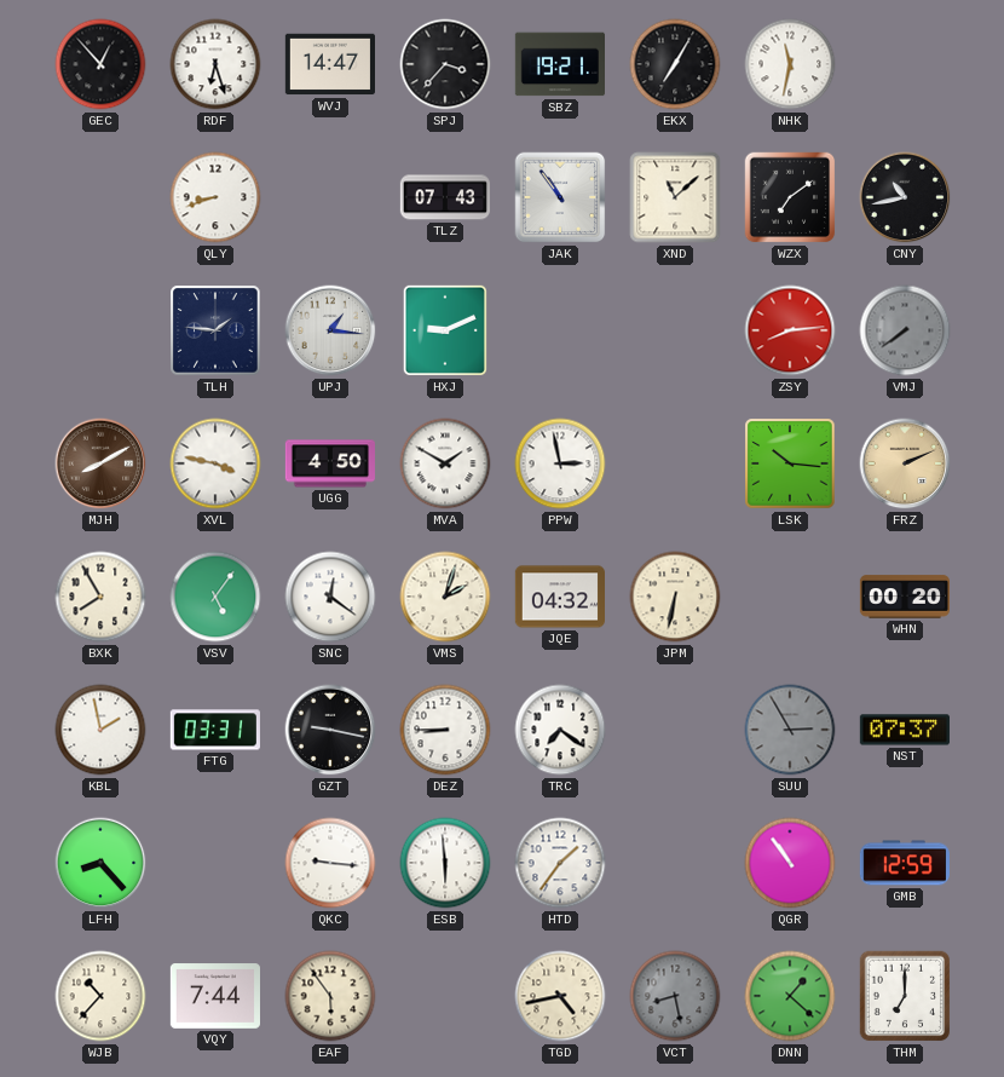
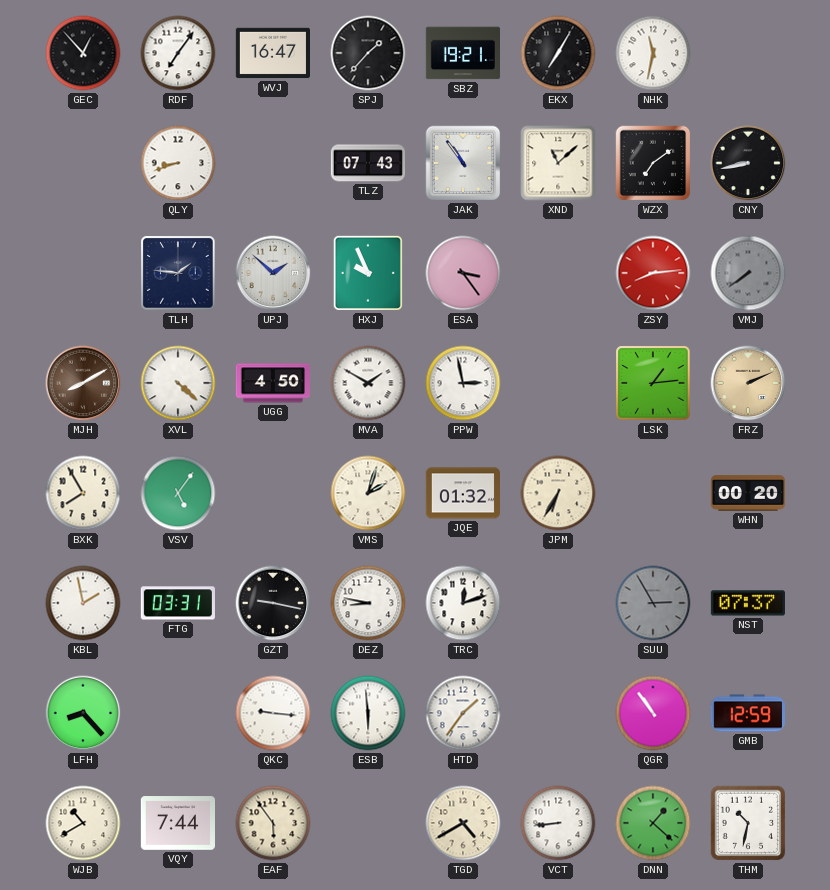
RDF: 6:27 -> 7:06
WVJ: 14:47 -> 16:47
SPJ: 3:37 -> 1:37
CNY: 10:43 -> 8:43
UPJ: 1:16 -> 1:52
HXJ: 9:11 -> 9:56
ESA: none -> 3:24
XVL: 3:47 -> 4:22
LSK: 10:16 -> 1:14
SNC: 12:21 -> none
JQE: 04:32 -> 01:32
JPM: 6:32 -> 6:35
DEZ: 8:45 -> 8:47
TRC: 7:21 -> 12:12
WJB: 10:37 -> 10:40
TGD: 4:43 -> 4:40
VCT: 8:28 -> 8:44
VCT dial: grey -> white
THM: 7:00 -> 10:32
